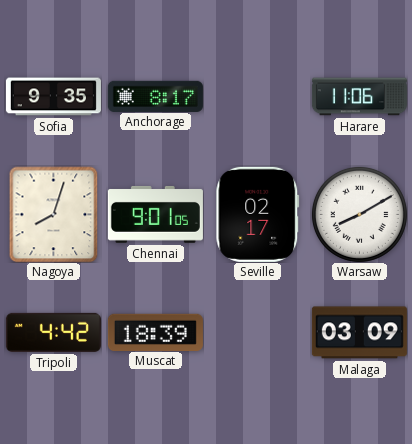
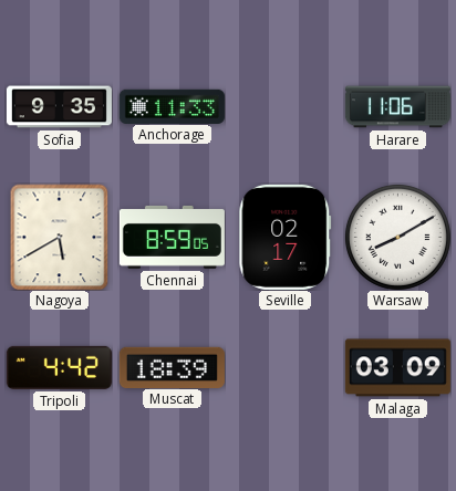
Anchorage: 8:17 -> 11:33
Nagoya: 8:03 -> 5:40
Chennai: 9:01 -> 8:59
